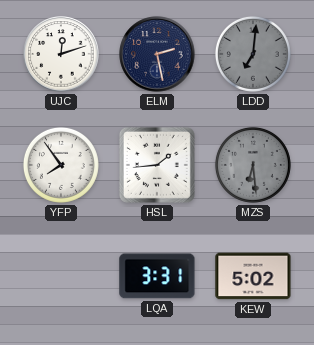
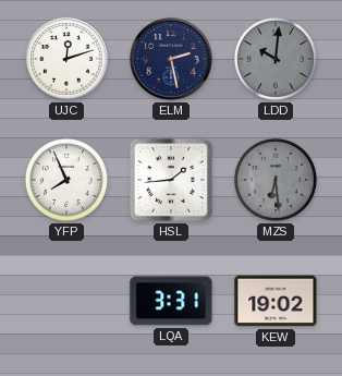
LDD: 7:01 -> 10:01
YFP: 7:54 -> 7:56
KEW: 5:02 -> 19:02
